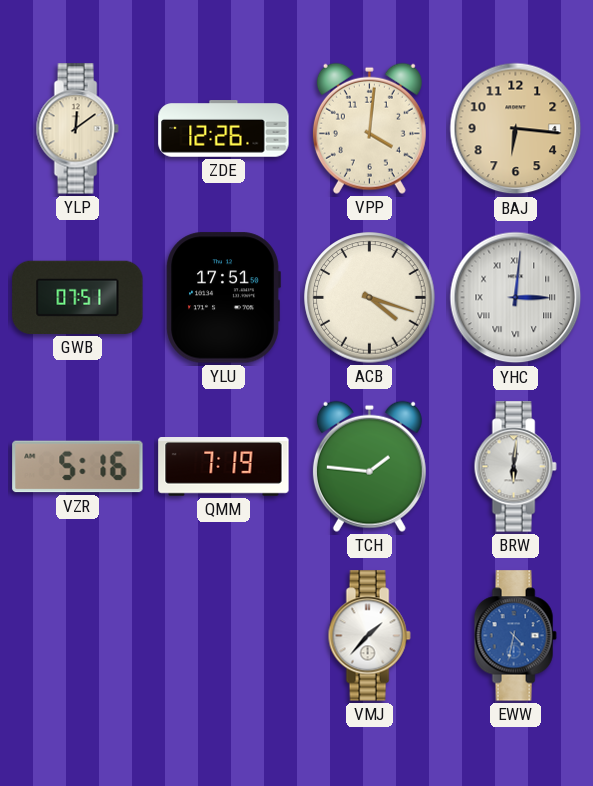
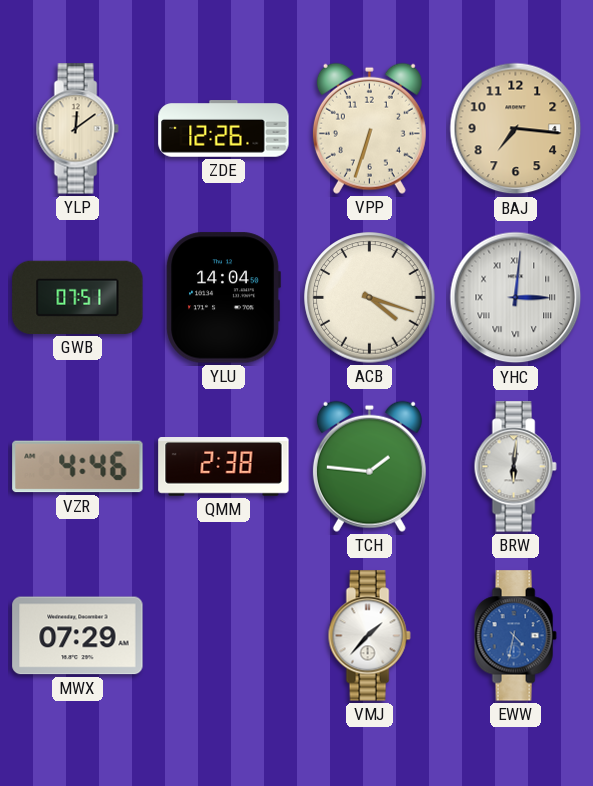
VPP: 4:01 -> 6:33
BAJ: 6:16 -> 7:16
YLU: 17:51 -> 14:04
VZR: 5:16 -> 4:46
QMM: 7:19 -> 2:38
MWX: none -> 07:29
